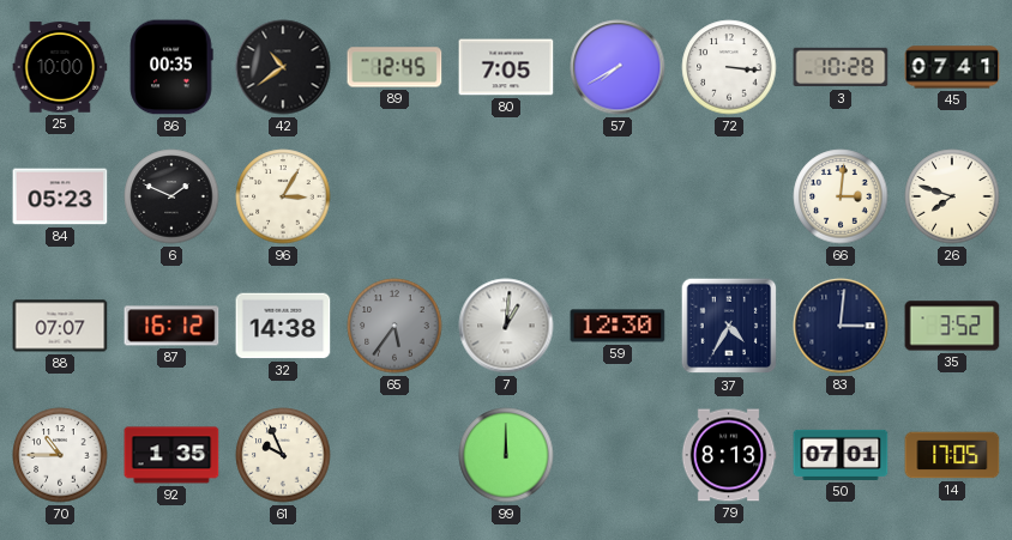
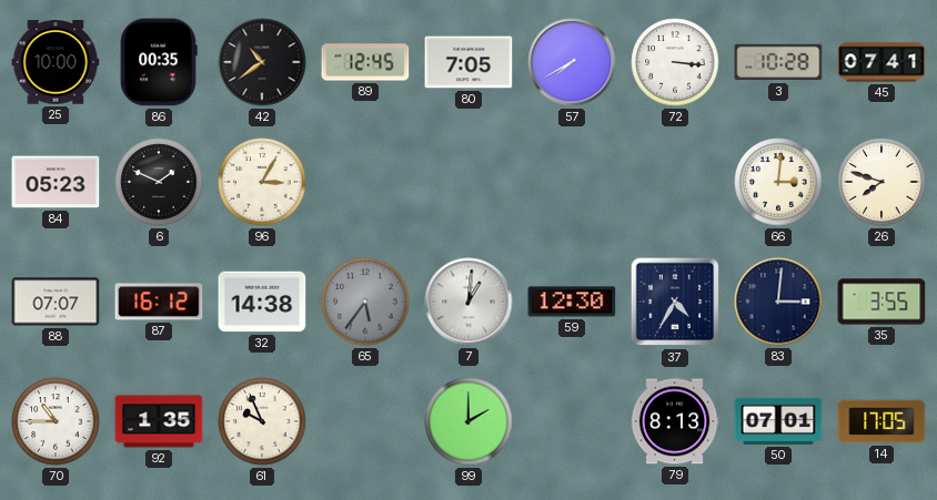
35: 3:52 -> 3:55
99: 12:00 -> 2:00
